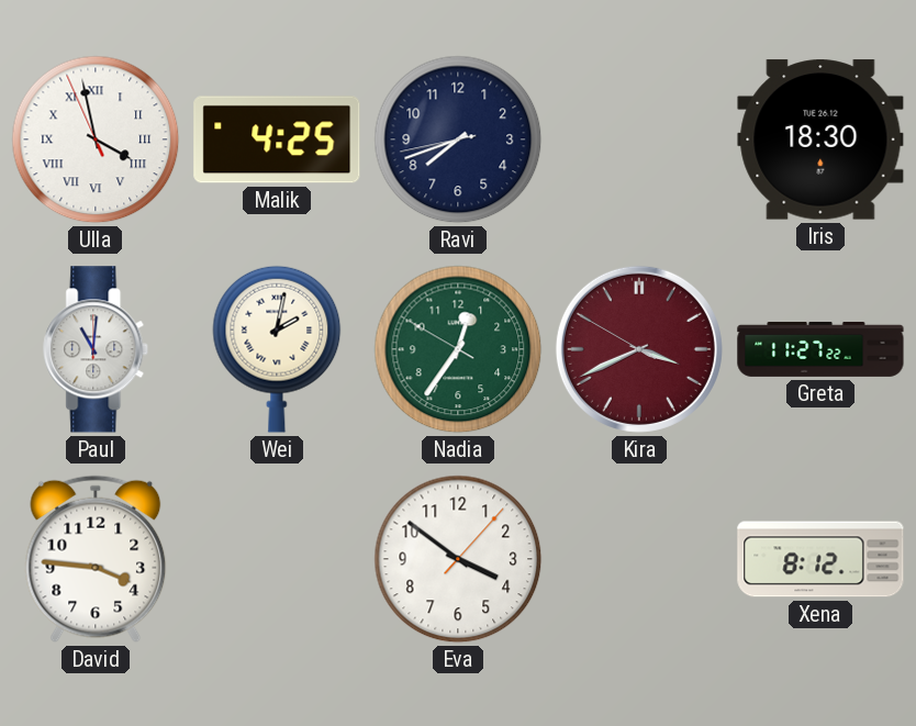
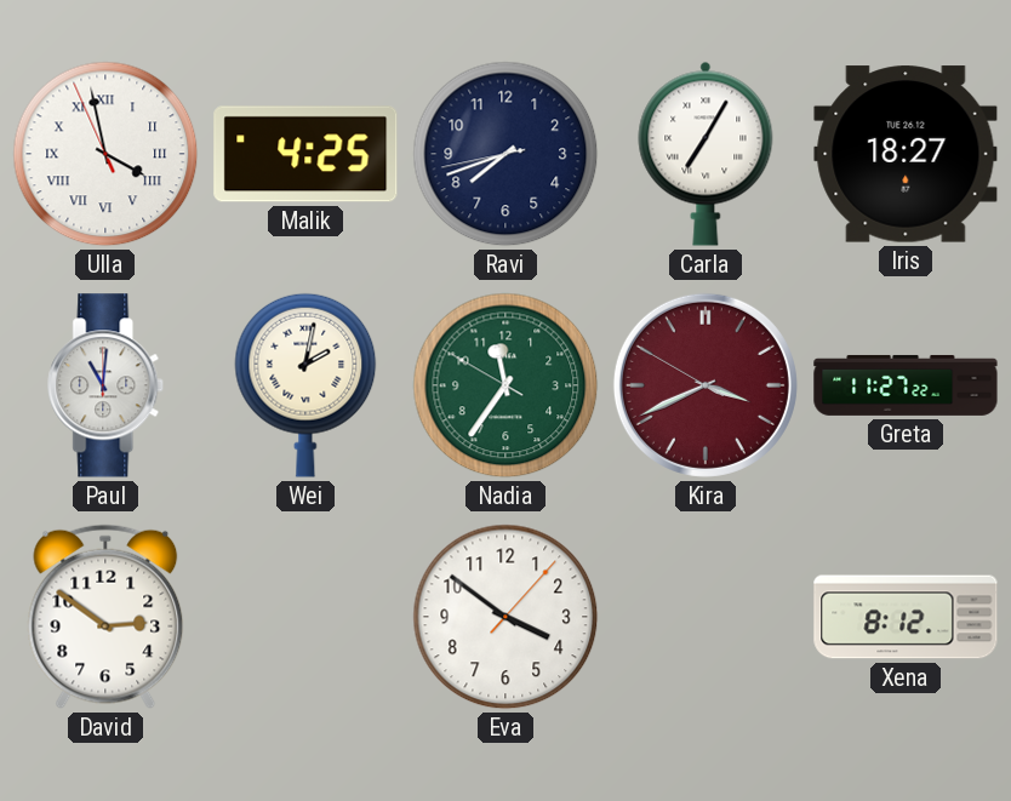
Carla: none -> 7:05
Iris: 18:30 -> 18:27
Nadia: 12:35 -> 11:35
David: 3:46 -> 2:51
